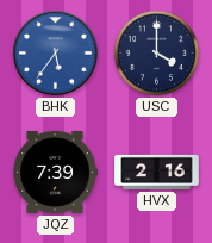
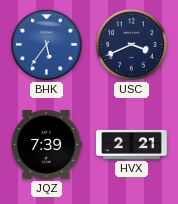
USC: 4:00 -> 3:41
HVX: 2:16 -> 2:21
